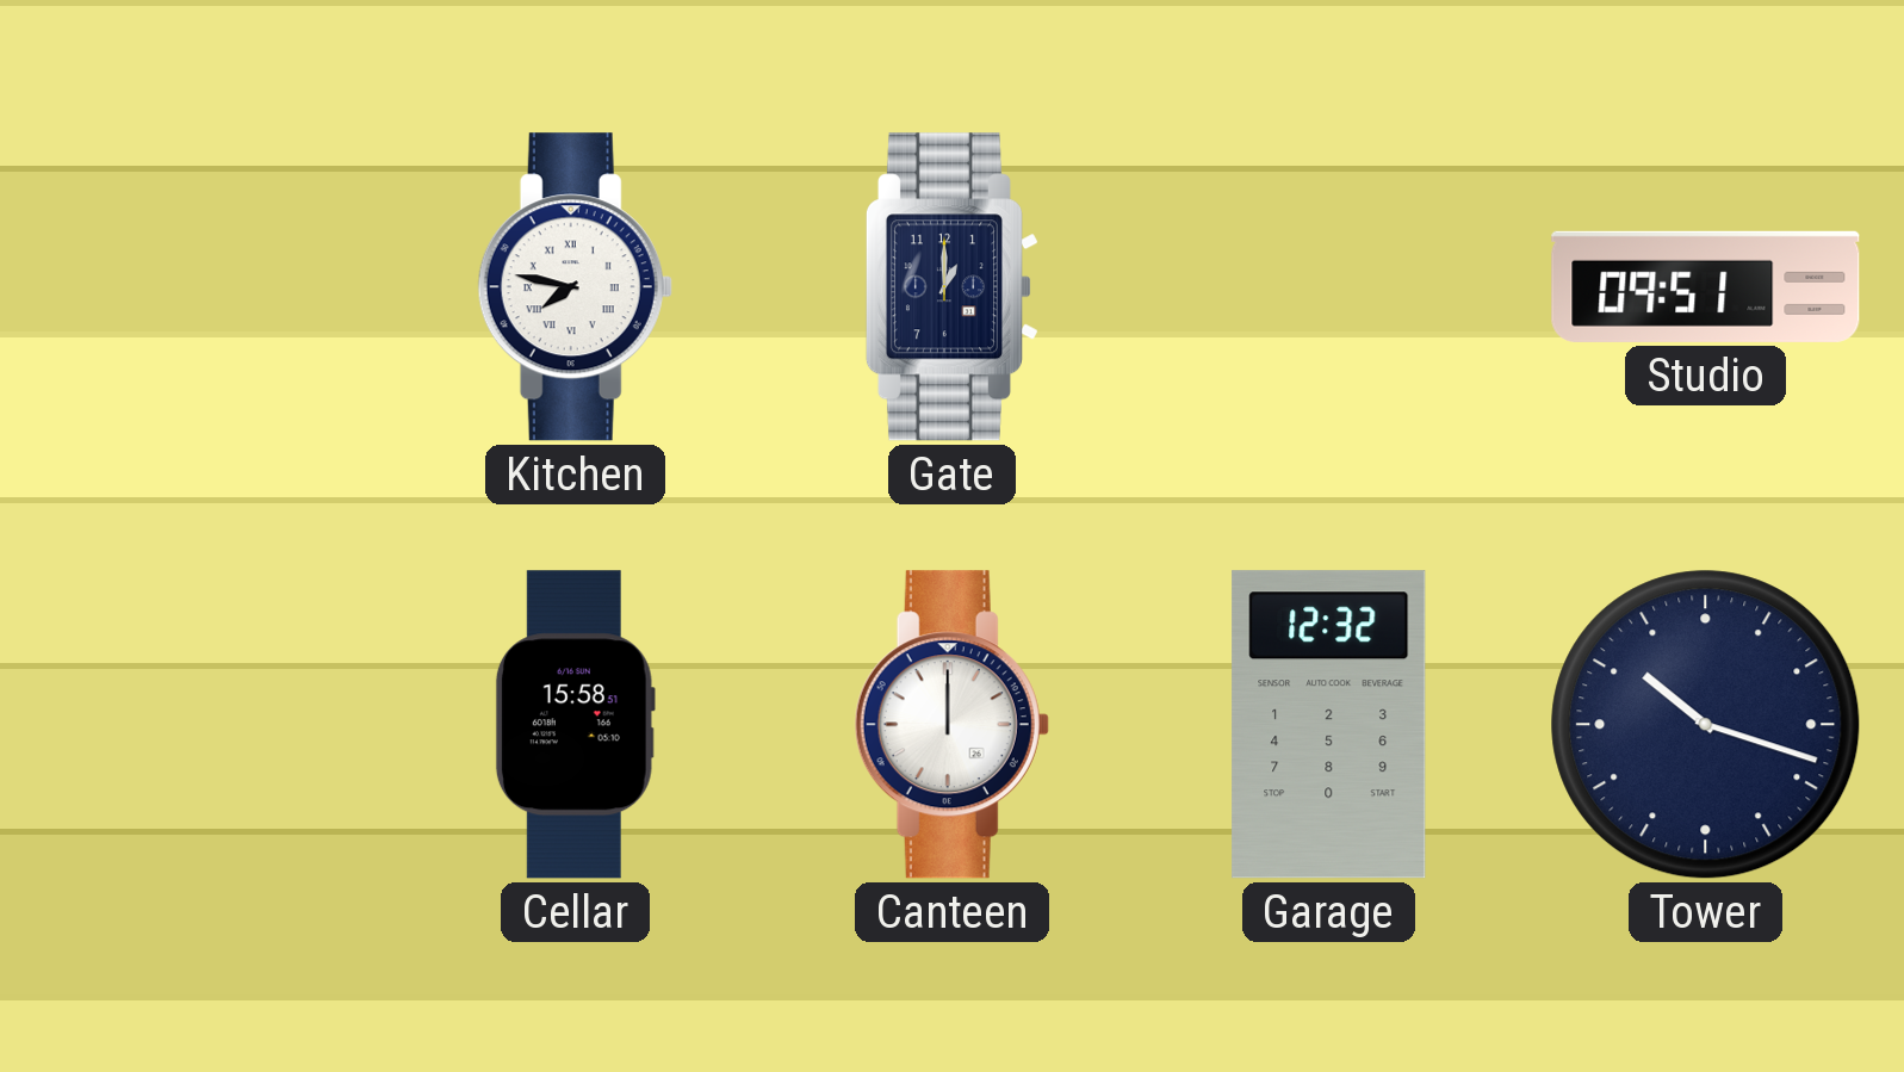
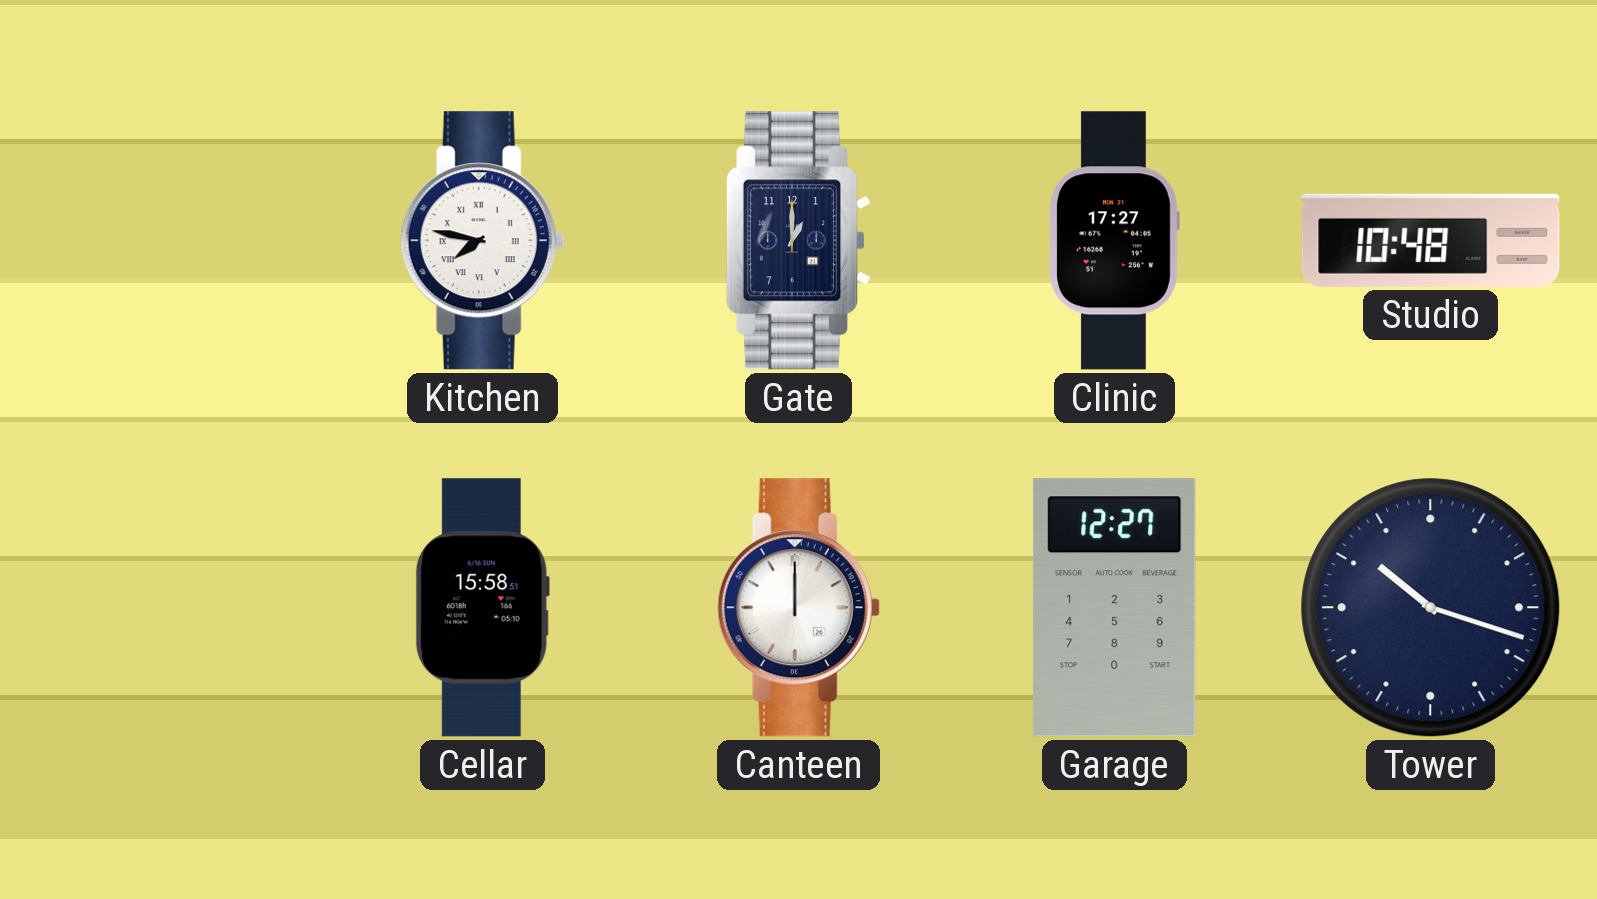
Clinic: none -> 17:27
Studio: 09:51 -> 10:48
Garage: 12:32 -> 12:27
